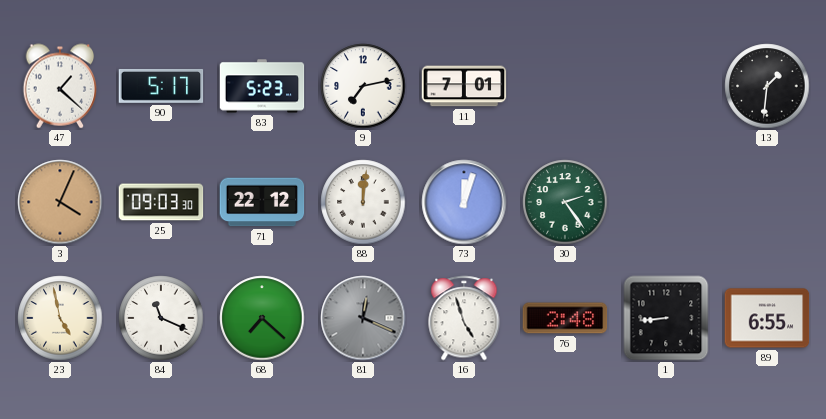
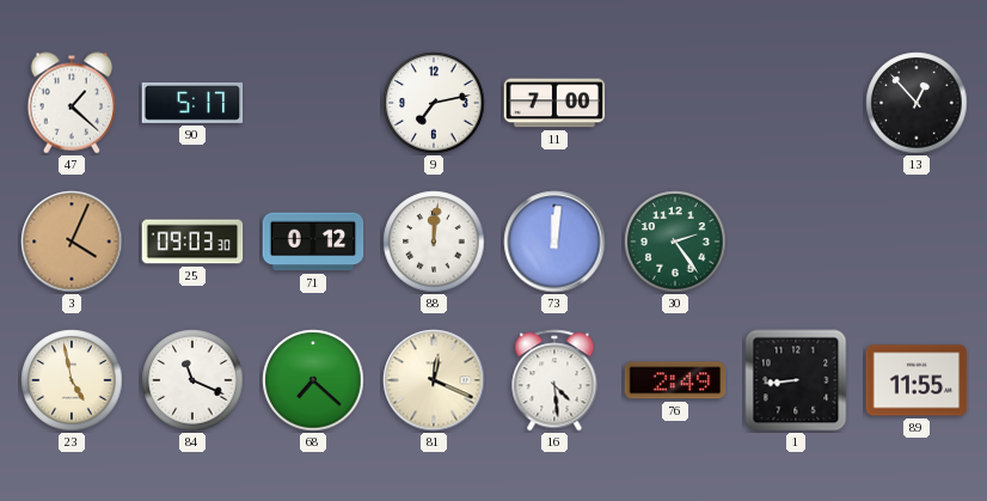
83: 5:23 -> none
11: 7:01 -> 7:00
13: 1:31 -> 12:53
71: 22:12 -> 0:12
73: 12:03 -> 12:01
81 dial: grey -> cream
16: 4:57 -> 4:29
76: 2:48 -> 2:49
89: 6:55 -> 11:55
